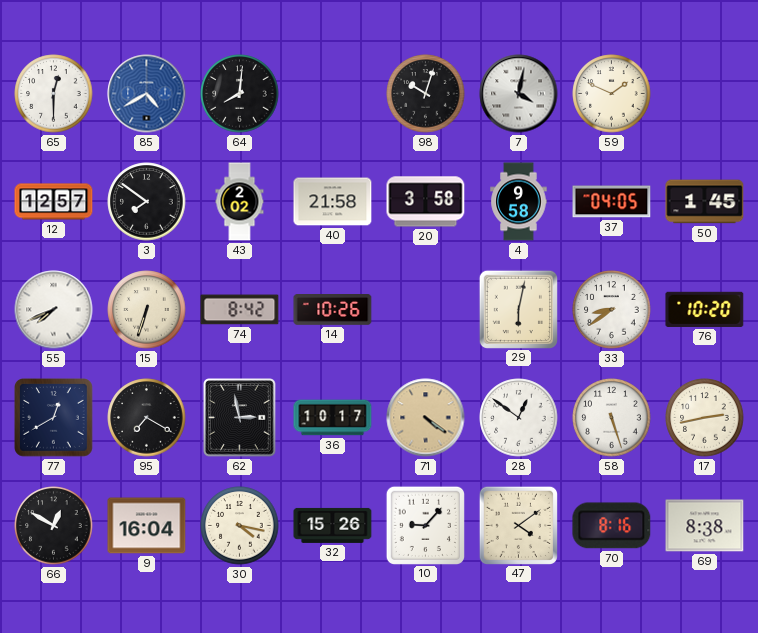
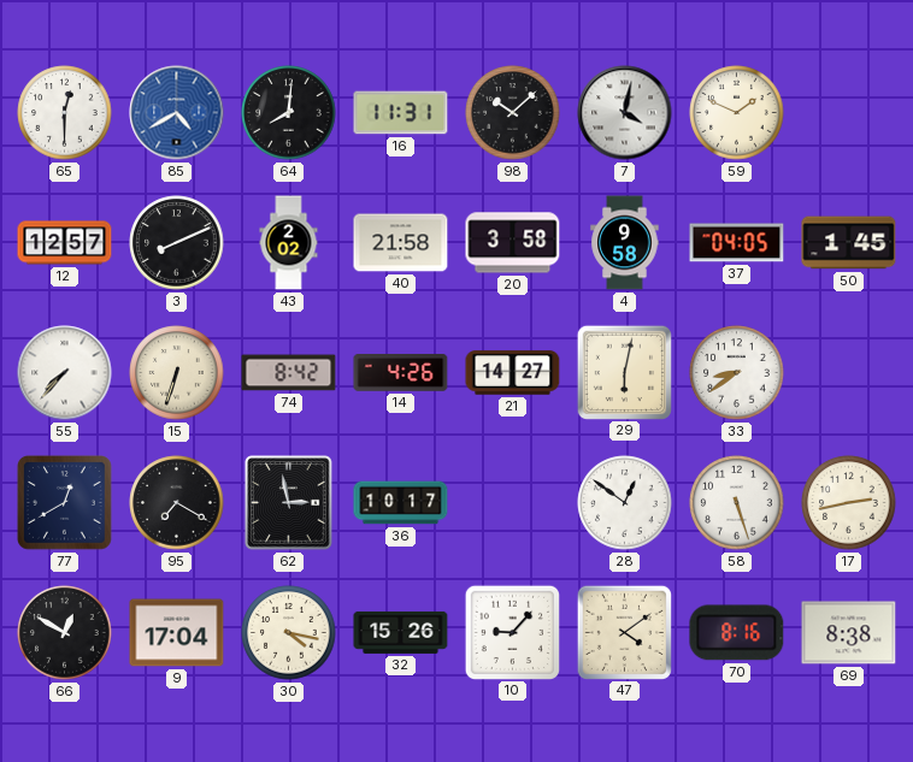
16: none -> 11:31
98: 10:03 -> 10:08
3: 7:51 -> 8:11
55: 7:41 -> 7:37
14: 10:26 -> 4:26
21: none -> 14:27
76: 10:20 -> none
71: 4:21 -> none
9: 16:04 -> 17:04
